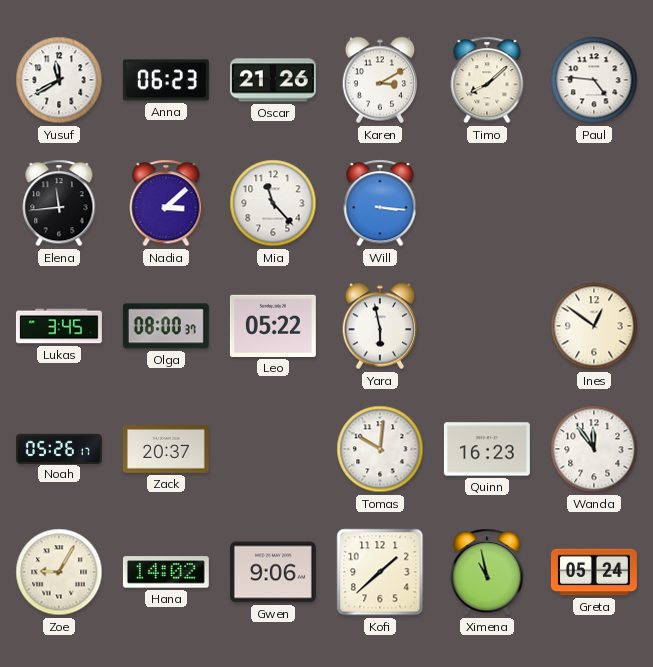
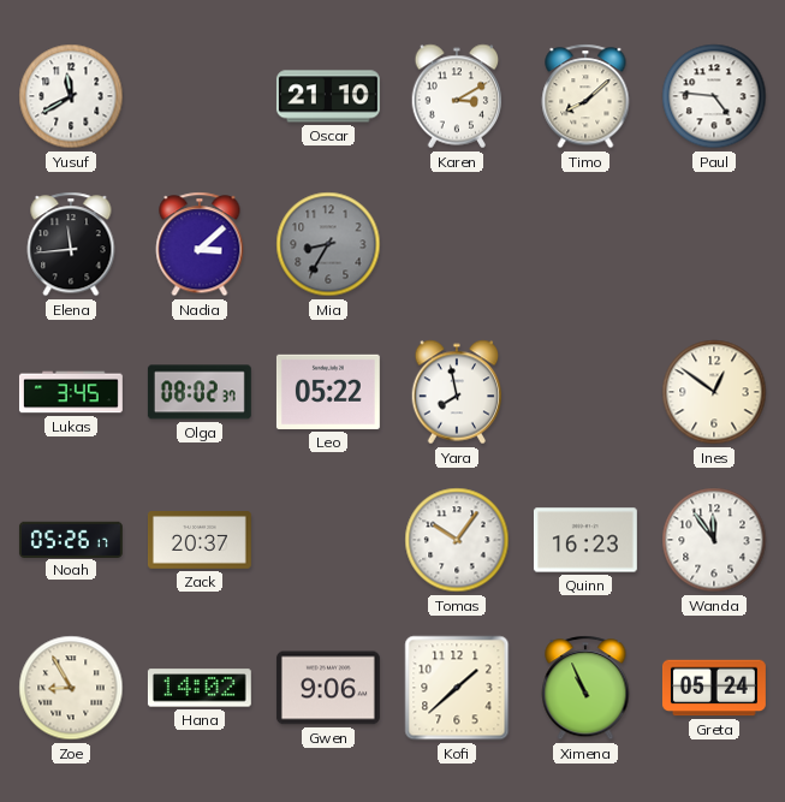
Anna: 06:23 -> none
Oscar: 21:26 -> 21:10
Mia: 11:23 -> 8:35
Mia dial: white -> grey
Will: 3:16 -> none
Olga: 08:00 -> 08:02
Yara: 5:58 -> 7:58
Tomas: 10:01 -> 10:06
Zoe: 9:05 -> 8:55
Ximena: 10:58 -> 10:56
